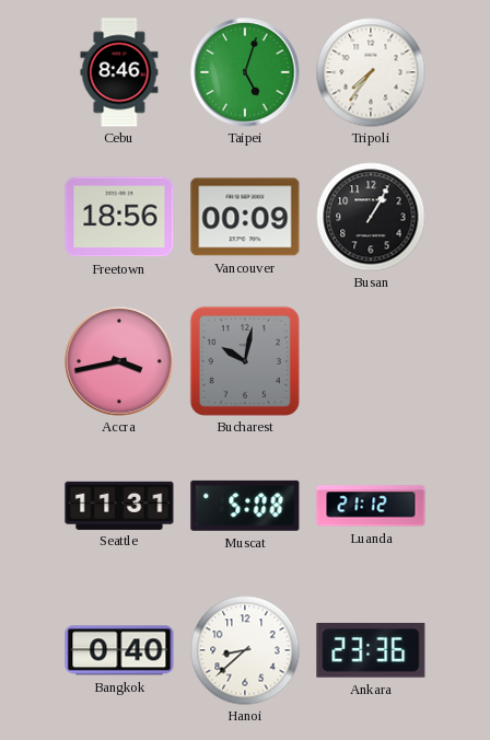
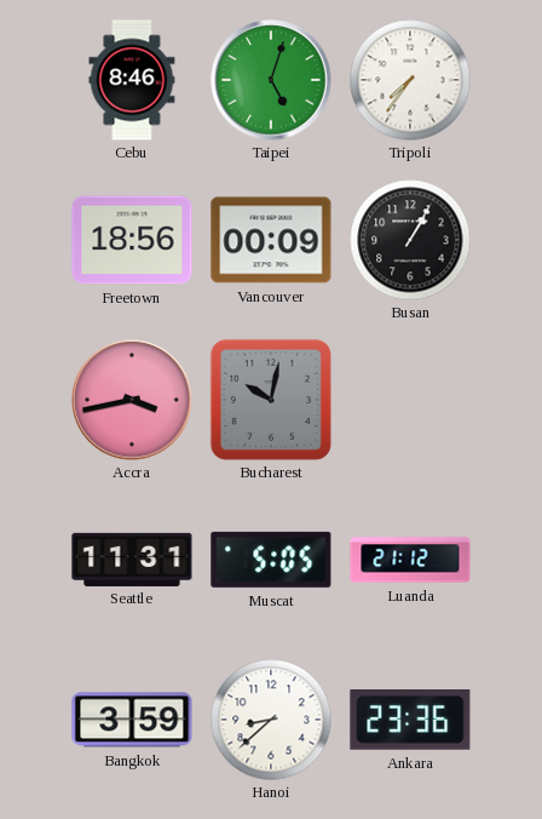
Muscat: 5:08 -> 5:05
Bangkok: 0:40 -> 3:59
